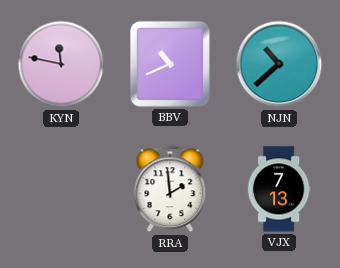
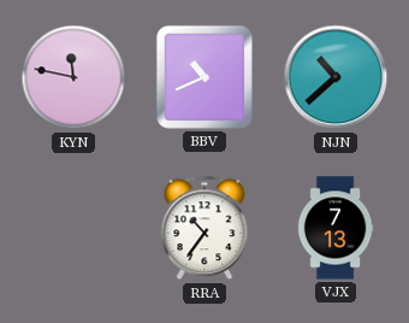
RRA: 1:59 -> 10:36
